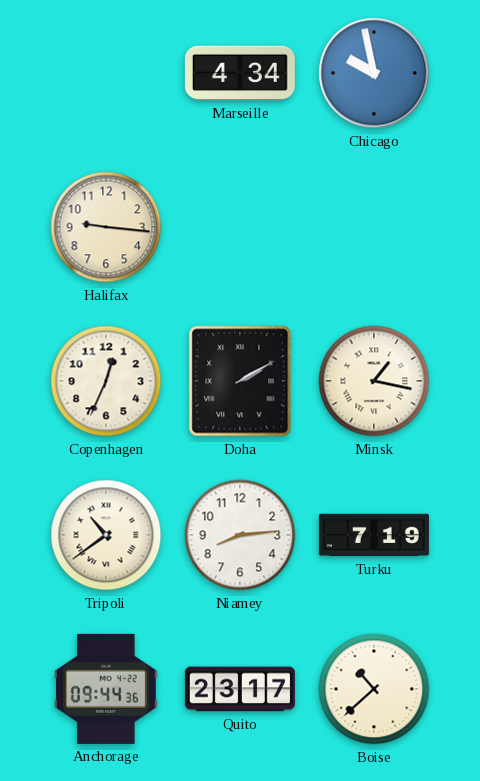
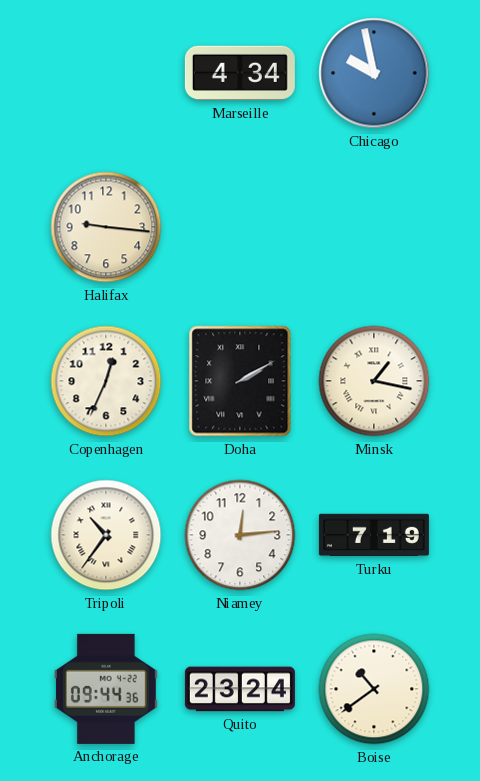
Tripoli: 10:39 -> 10:36
Niamey: 8:14 -> 12:14
Quito: 23:17 -> 23:24
Boise: 10:38 -> 10:39
